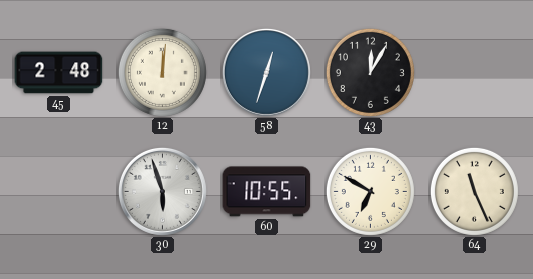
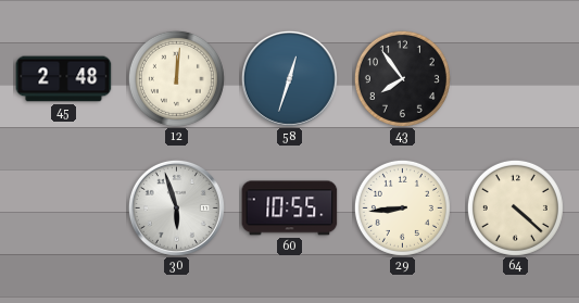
43: 12:05 -> 7:54
29: 6:50 -> 8:44
64: 11:26 -> 4:22
